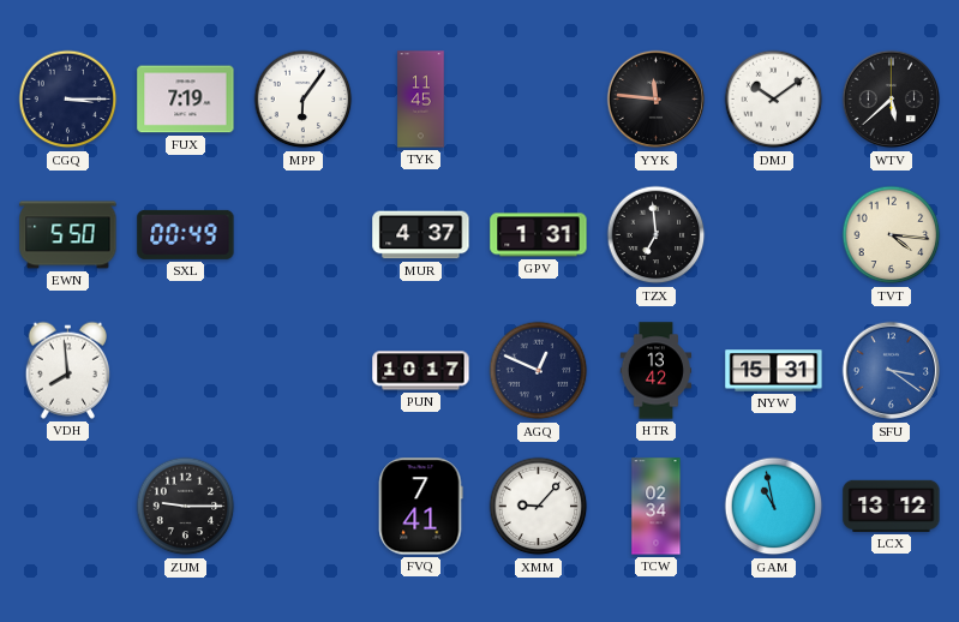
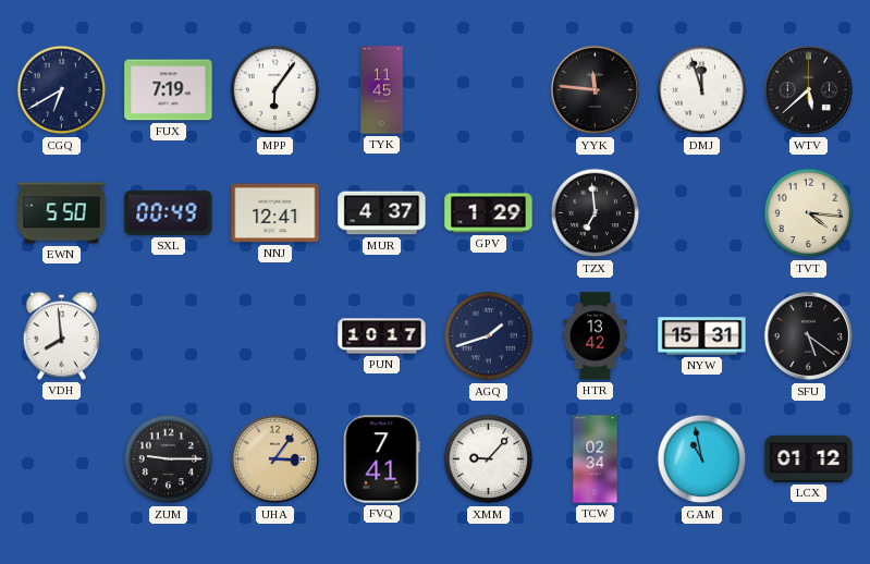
CGQ: 3:15 -> 6:40
DMJ: 10:09 -> 11:57
NNJ: none -> 12:41
GPV: 1:31 -> 1:29
AGQ: 12:49 -> 1:42
SFU: 3:21 -> 5:21
SFU dial: blue -> black
UHA: none -> 3:06
LCX: 13:12 -> 01:12
